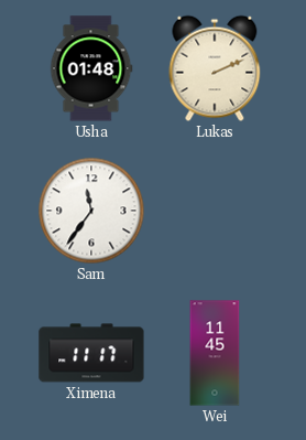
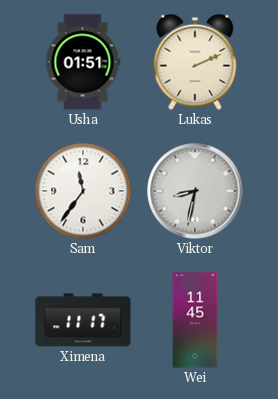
Usha: 01:48 -> 01:51
Viktor: none -> 8:32
